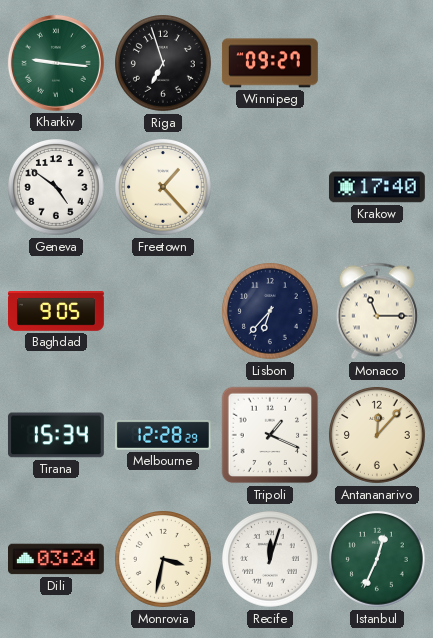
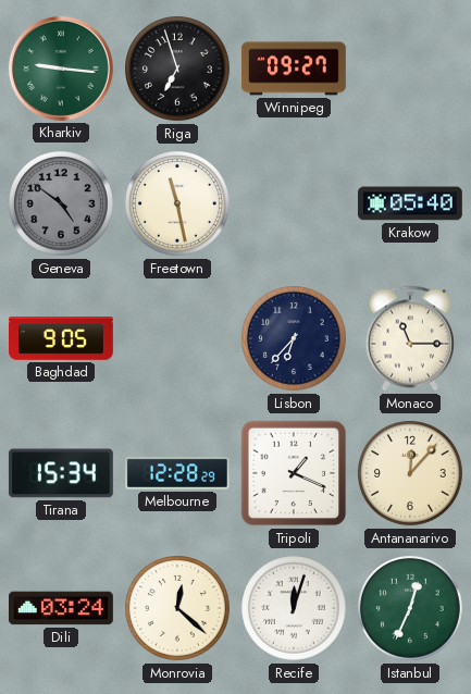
Geneva dial: white -> grey
Freetown: 1:23 -> 11:28
Krakow: 17:40 -> 05:40
Monrovia: 3:32 -> 12:22
